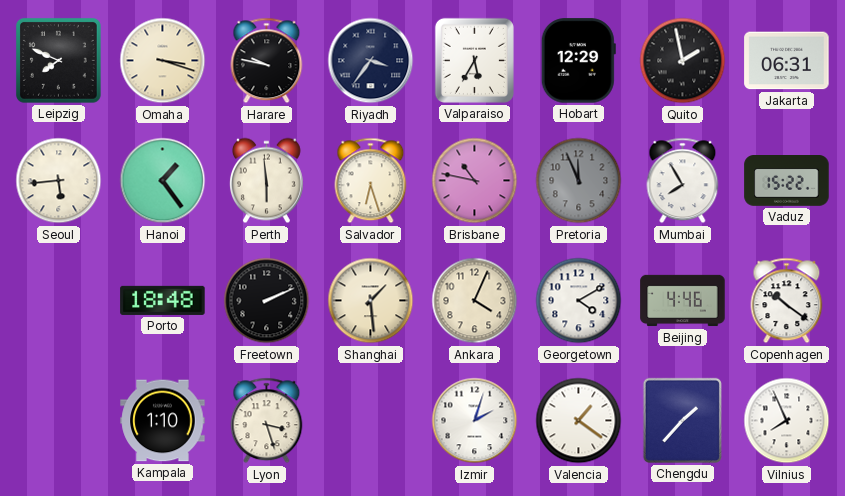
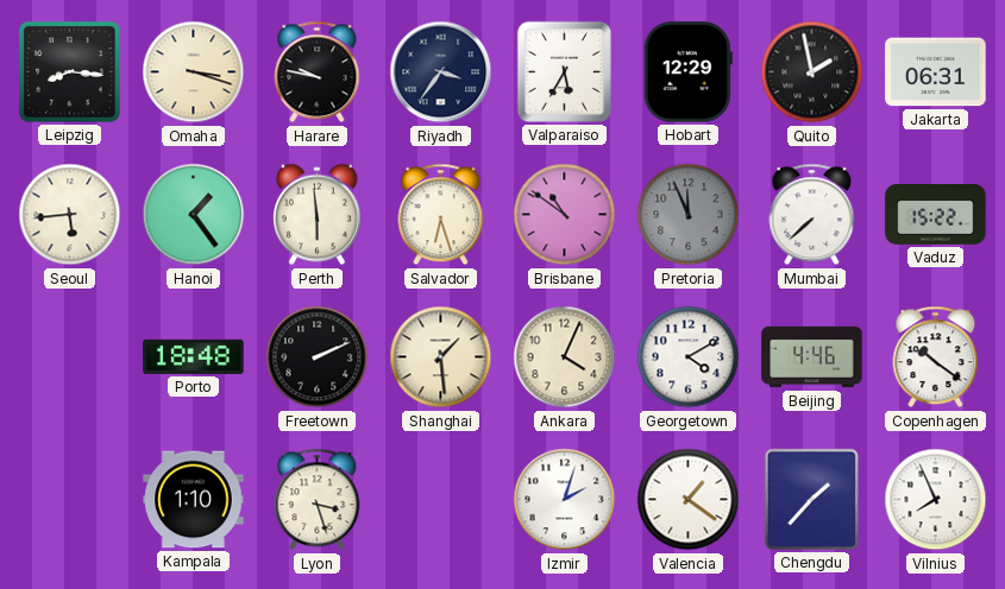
Leipzig: 7:49 -> 8:16
Brisbane: 10:47 -> 10:51
Mumbai: 7:55 -> 7:38
